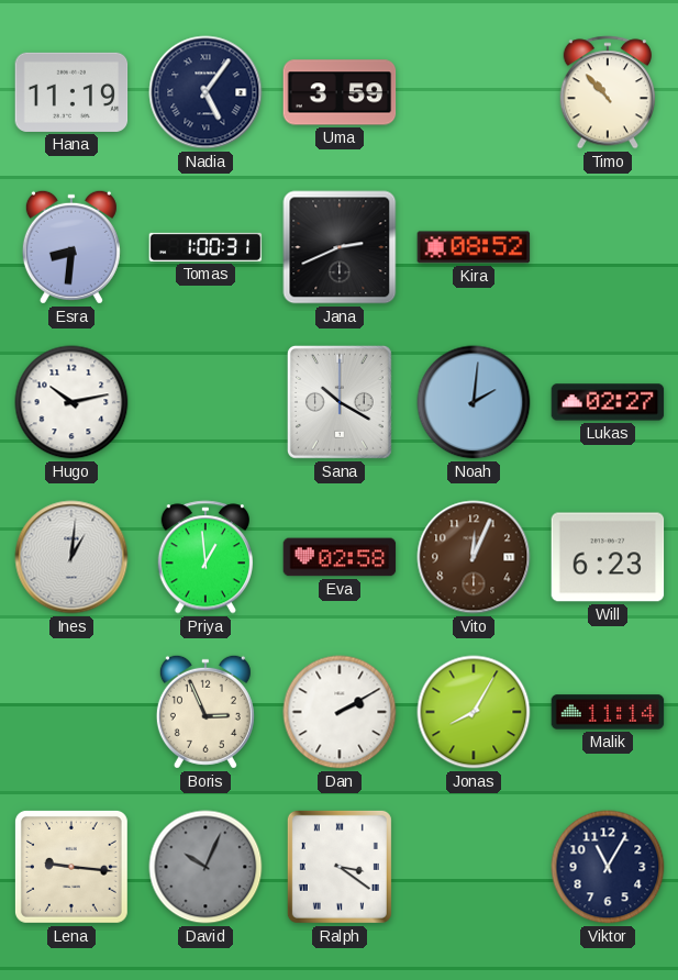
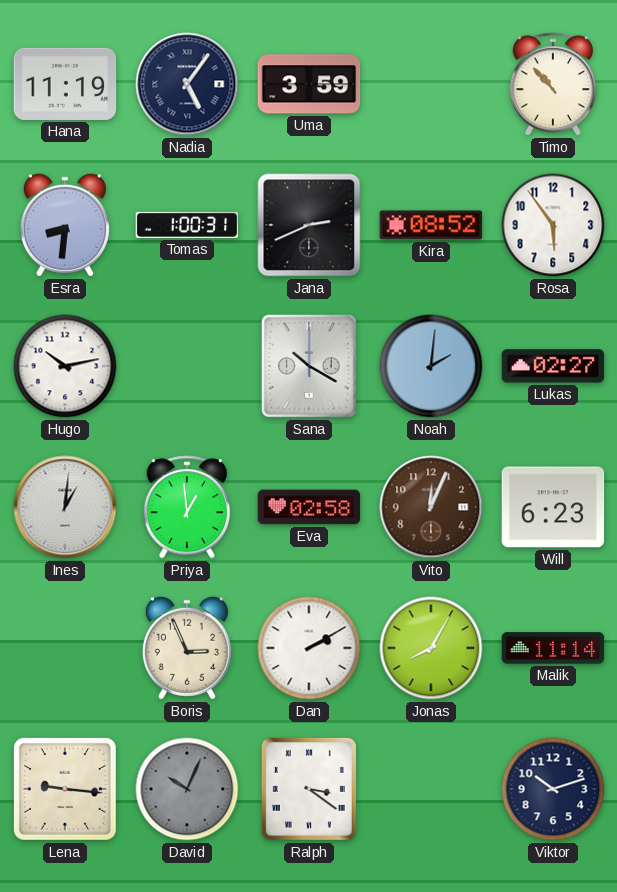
Rosa: none -> 5:54
Viktor: 11:05 -> 10:12
